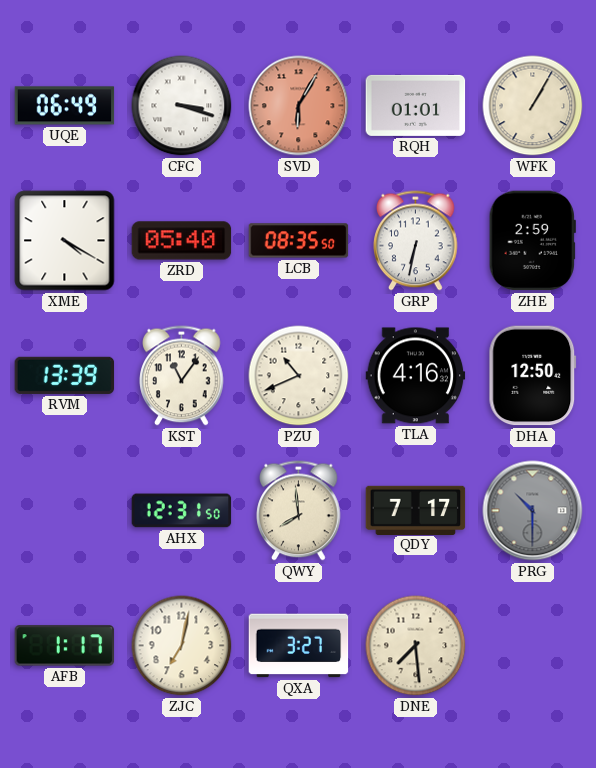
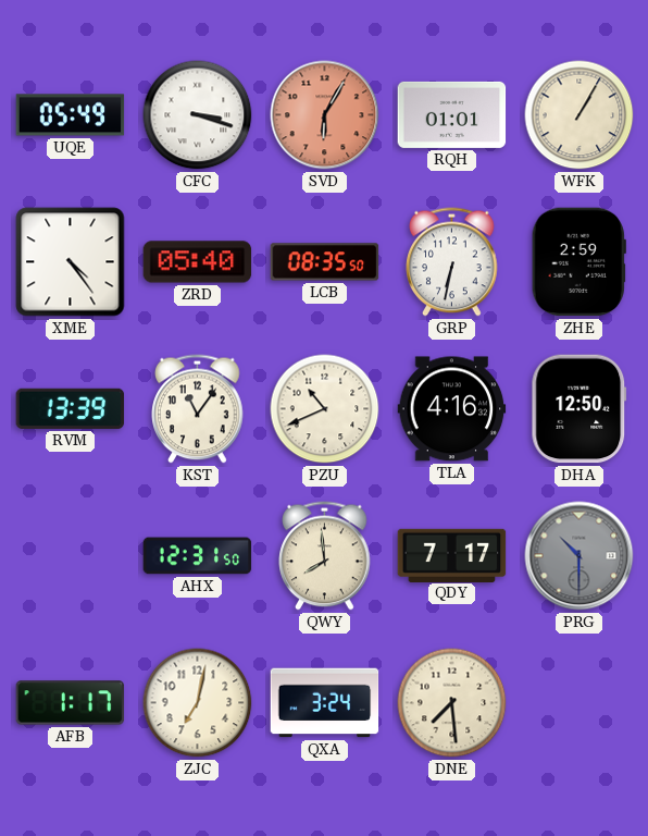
UQE: 06:49 -> 05:49
XME: 4:20 -> 4:24
QXA: 3:27 -> 3:24
